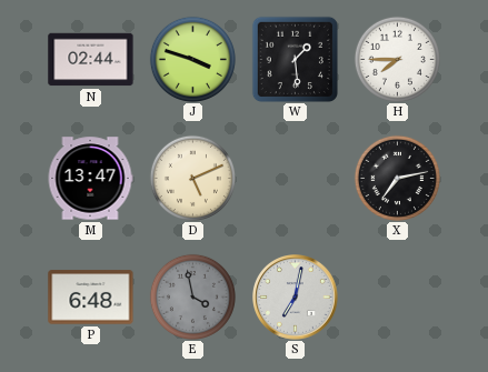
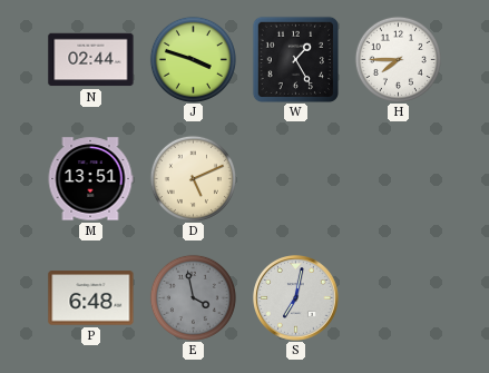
W: 1:29 -> 1:25
M: 13:47 -> 13:51
X: 7:13 -> none
